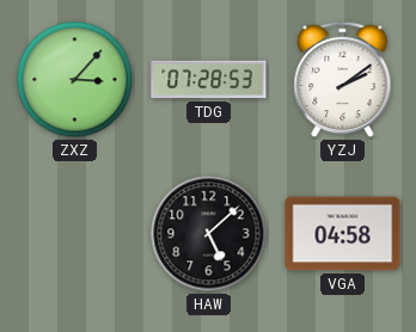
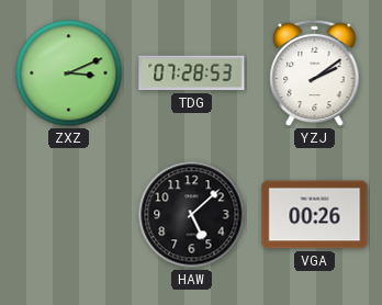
ZXZ: 3:07 -> 3:11
VGA: 04:58 -> 00:26
